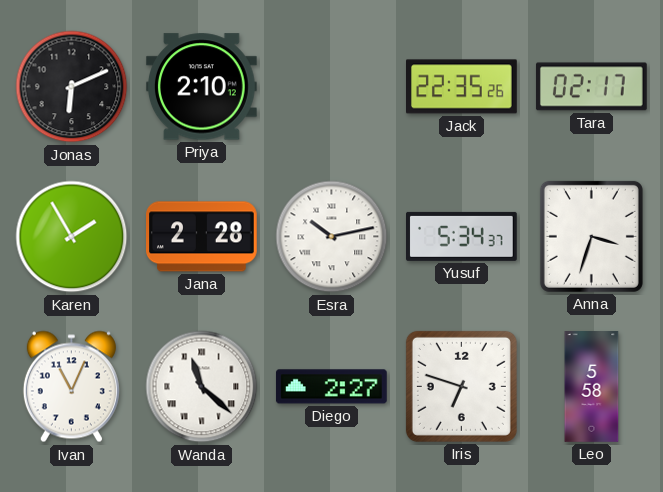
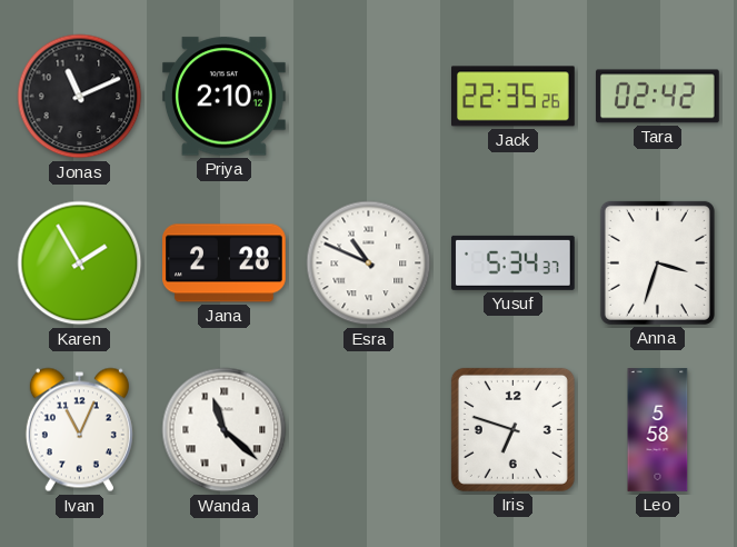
Jonas: 6:11 -> 11:11
Tara: 02:17 -> 02:42
Esra: 10:13 -> 10:49
Diego: 2:27 -> none
